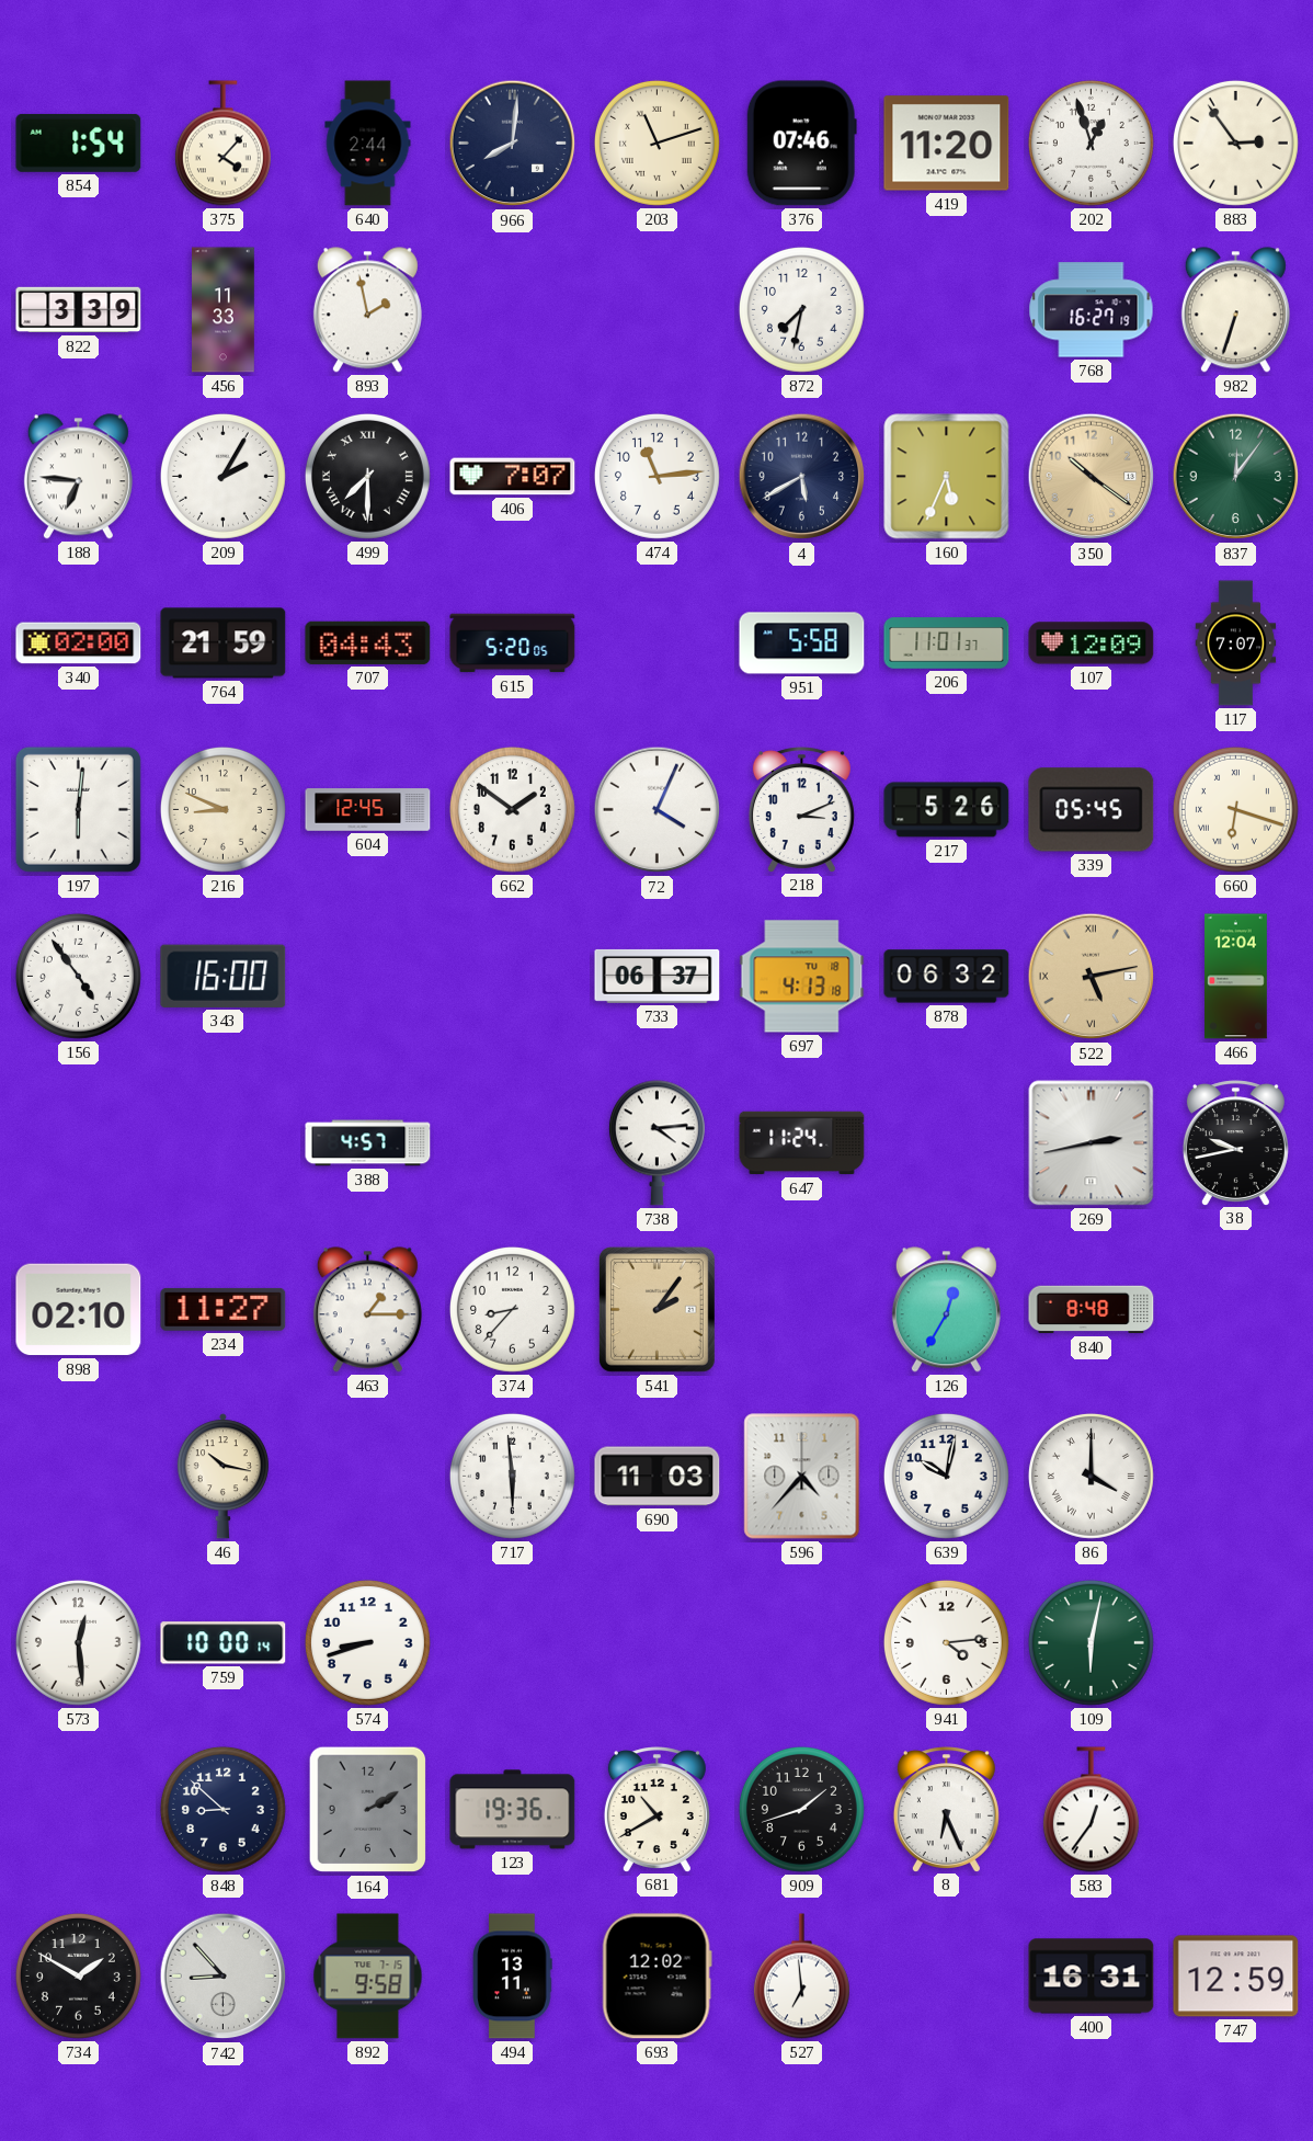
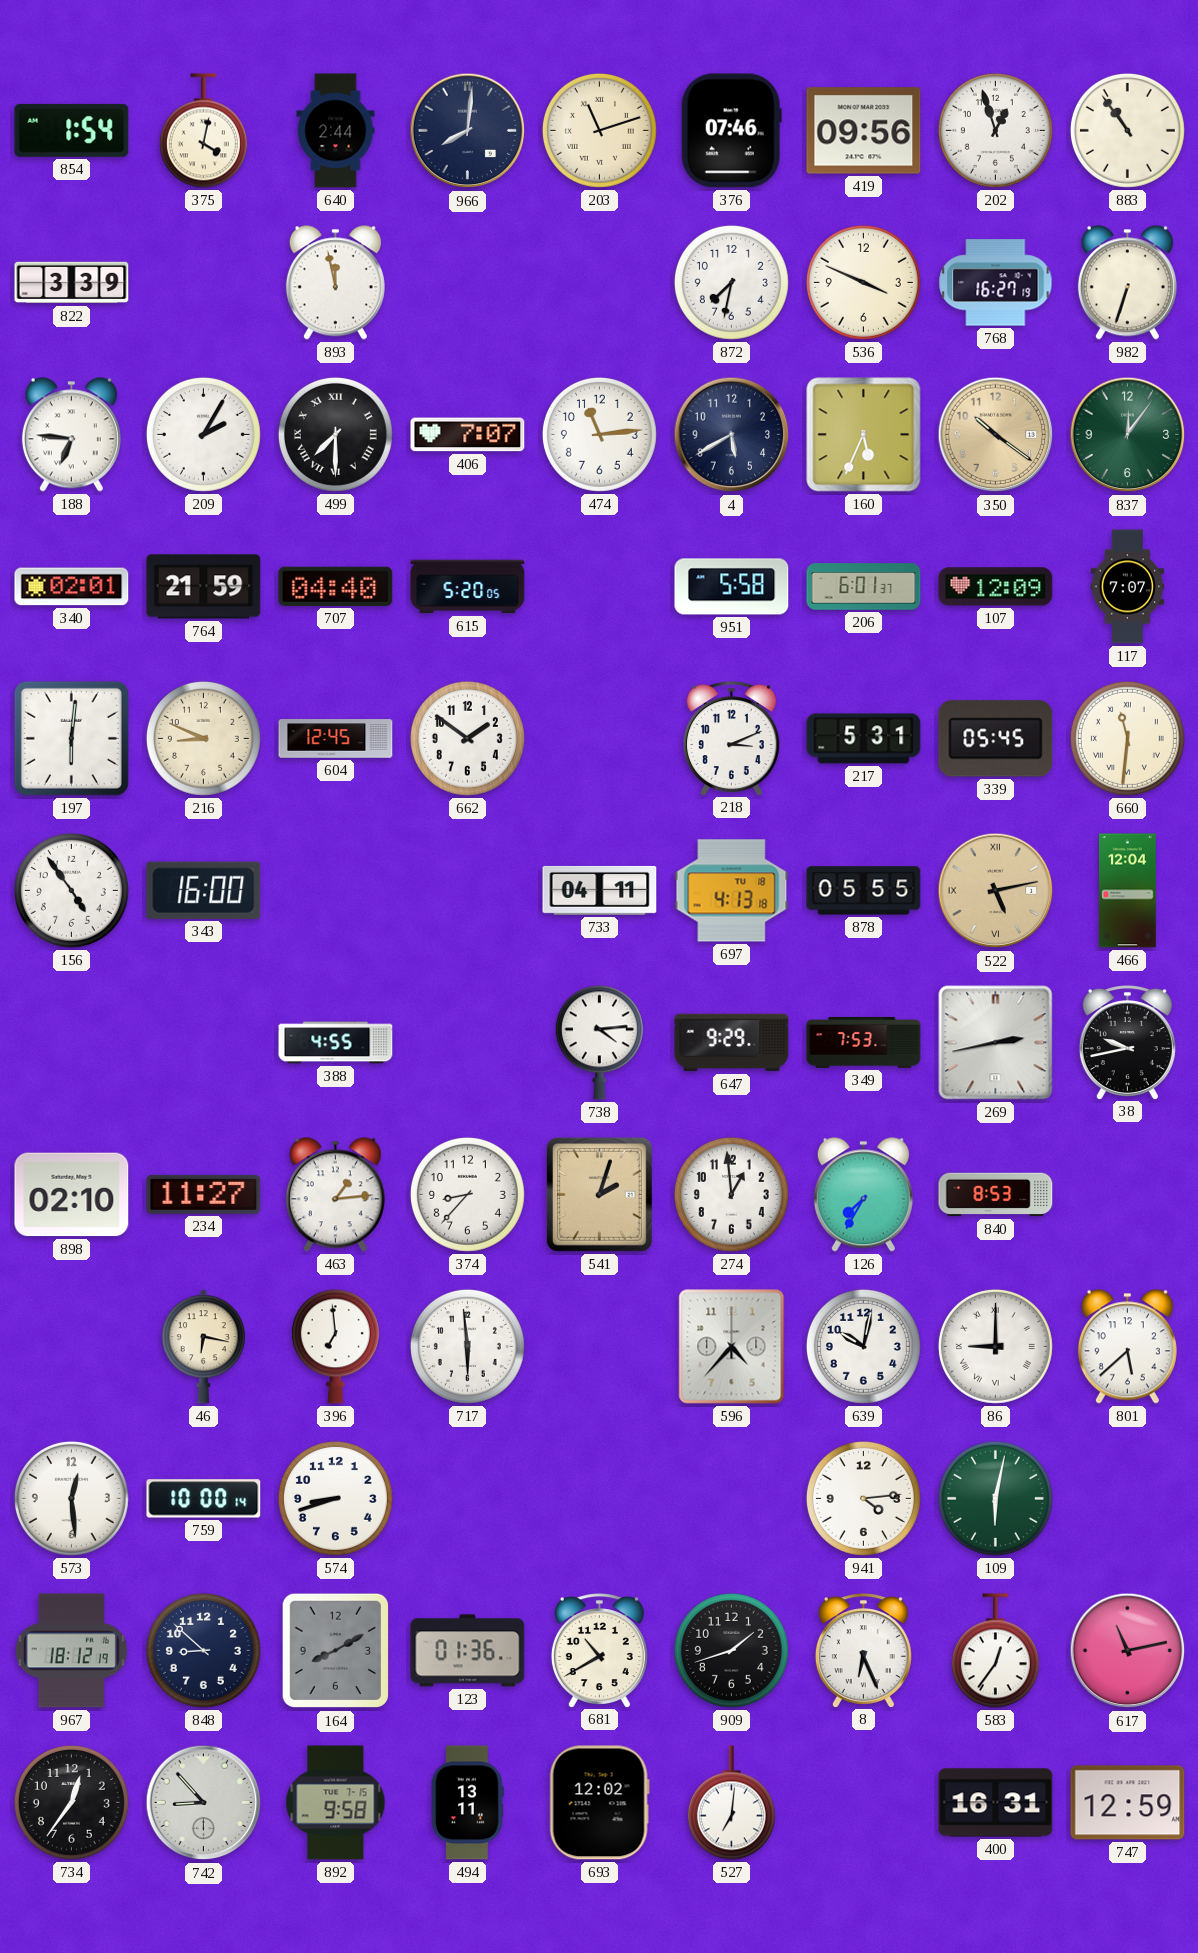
375: 4:07 -> 4:02
419: 11:20 -> 09:56
883: 2:54 -> 10:54
456: 11:33 -> none
893: 1:58 -> 11:58
536: none -> 3:49
340: 02:00 -> 02:01
707: 04:43 -> 04:40
206: 11:01 -> 6:01
72: 4:04 -> none
217: 5:26 -> 5:31
660: 6:18 -> 11:31
733: 06:37 -> 04:11
878: 06:32 -> 05:55
388: 4:57 -> 4:55
647: 11:24 -> 9:29
349: none -> 7:53
463: 1:15 -> 1:14
541: 2:06 -> 2:03
274: none -> 12:59
126: 12:35 -> 7:35
840: 8:48 -> 8:53
46: 10:17 -> 6:17
396: none -> 6:59
690: 11:03 -> none
86: 4:00 -> 9:00
801: none -> 5:38
967: none -> 18:12
164: 2:10 -> 8:10
123: 19:36 -> 01:36
617: none -> 11:13
734: 1:50 -> 12:36
527: 6:59 -> 7:01
